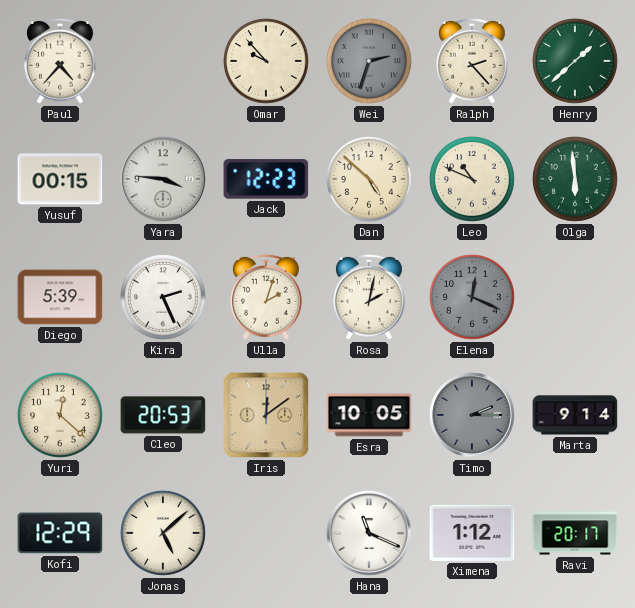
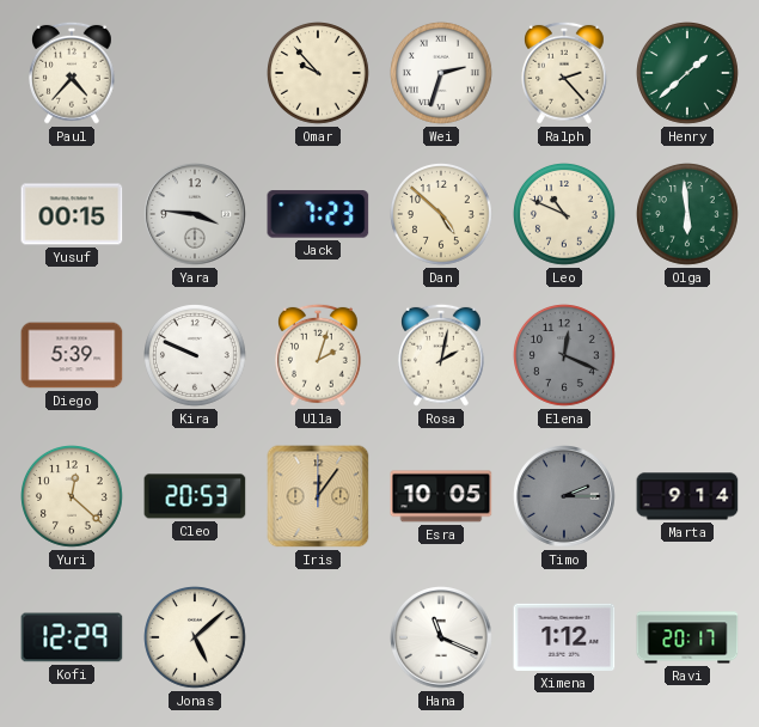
Wei dial: grey -> white
Jack: 12:23 -> 7:23
Kira: 2:26 -> 9:49
Iris: 12:09 -> 12:06
